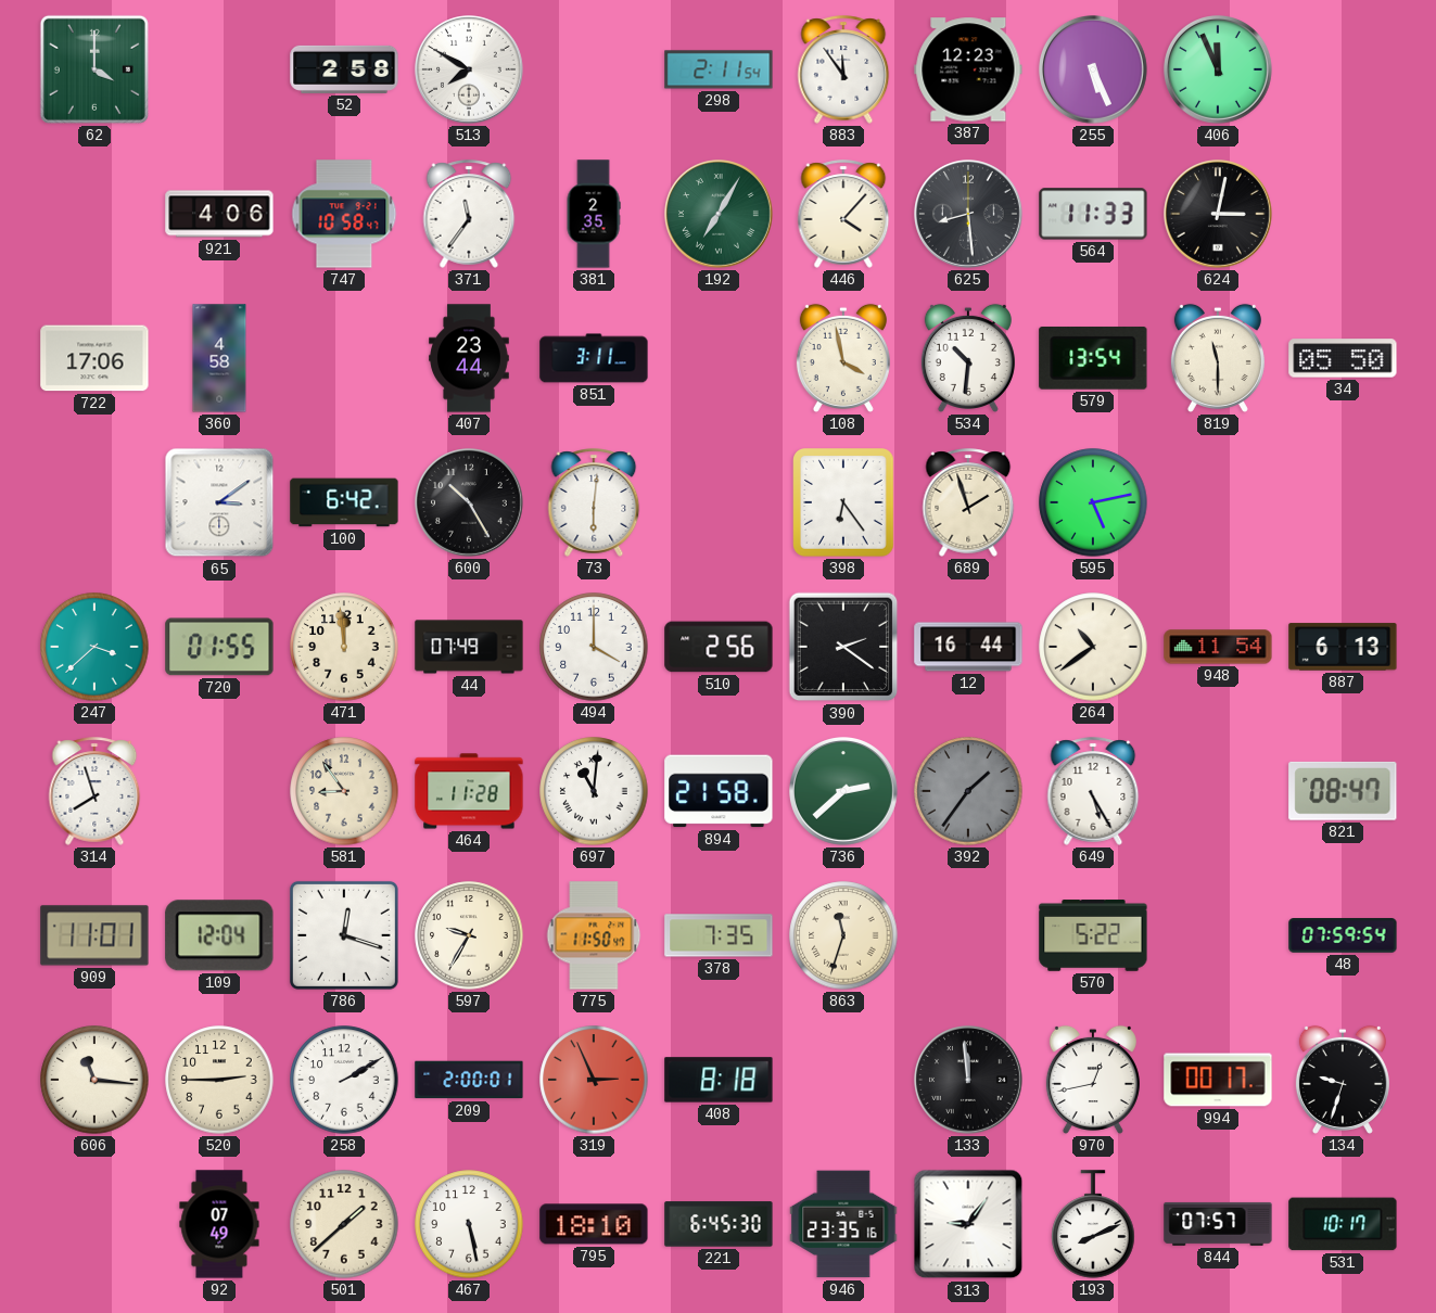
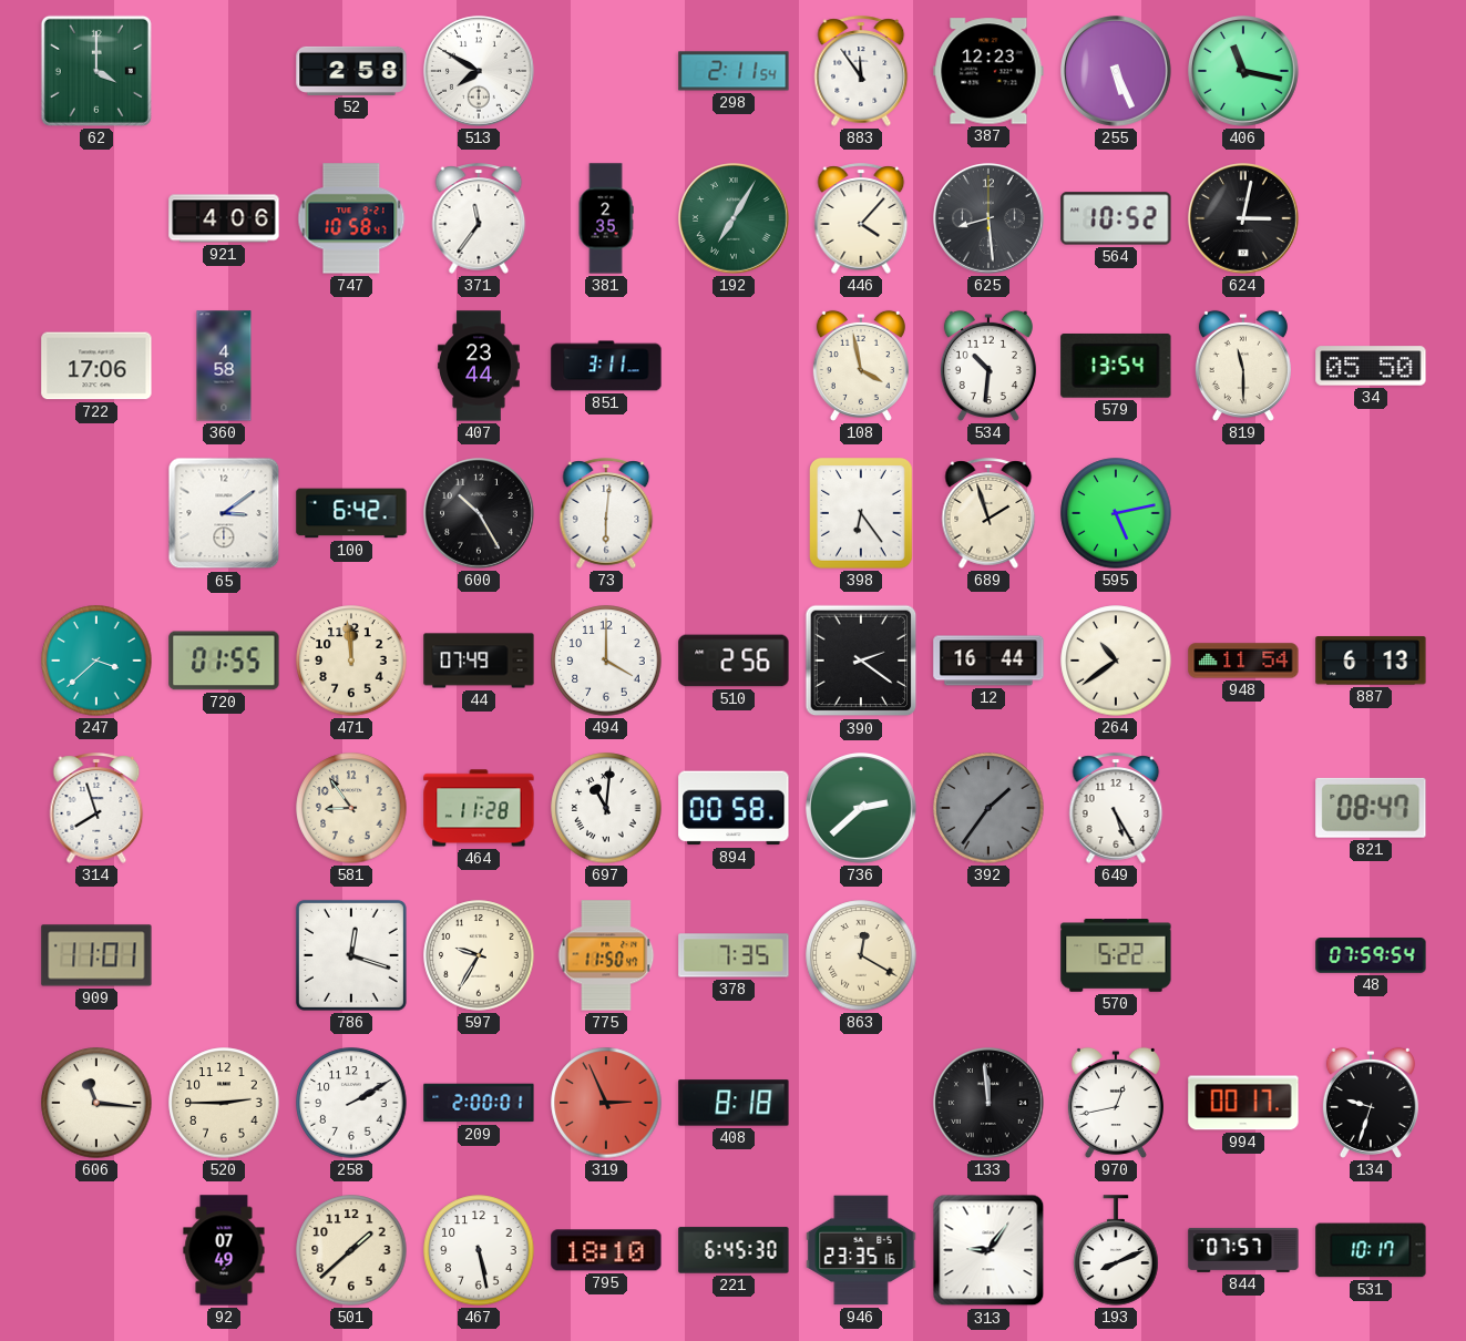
406: 11:56 -> 11:17
564: 11:33 -> 10:52
894: 21:58 -> 00:58
109: 12:04 -> none
863: 11:33 -> 12:20
